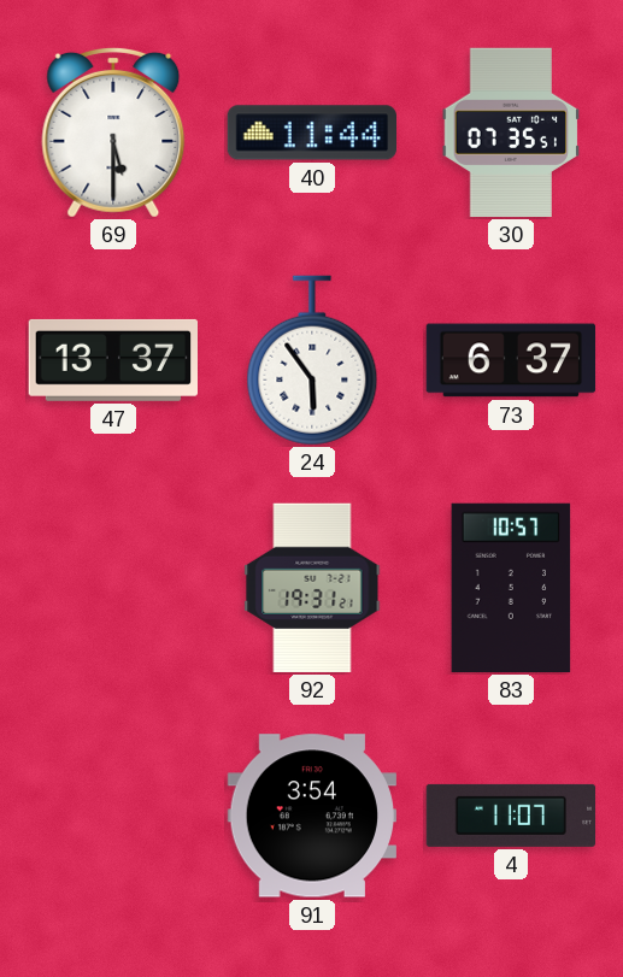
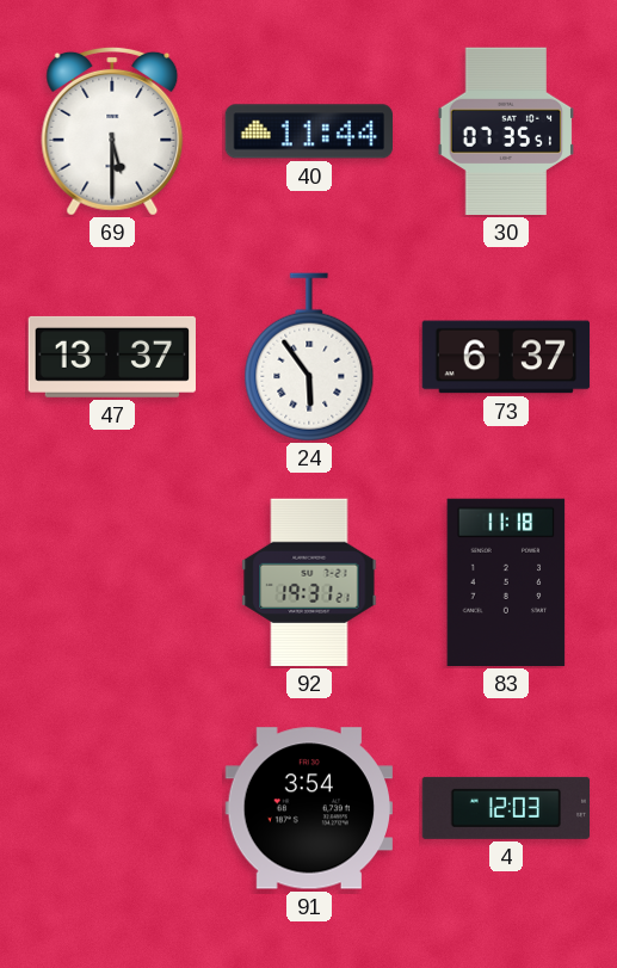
83: 10:57 -> 11:18
4: 11:07 -> 12:03
